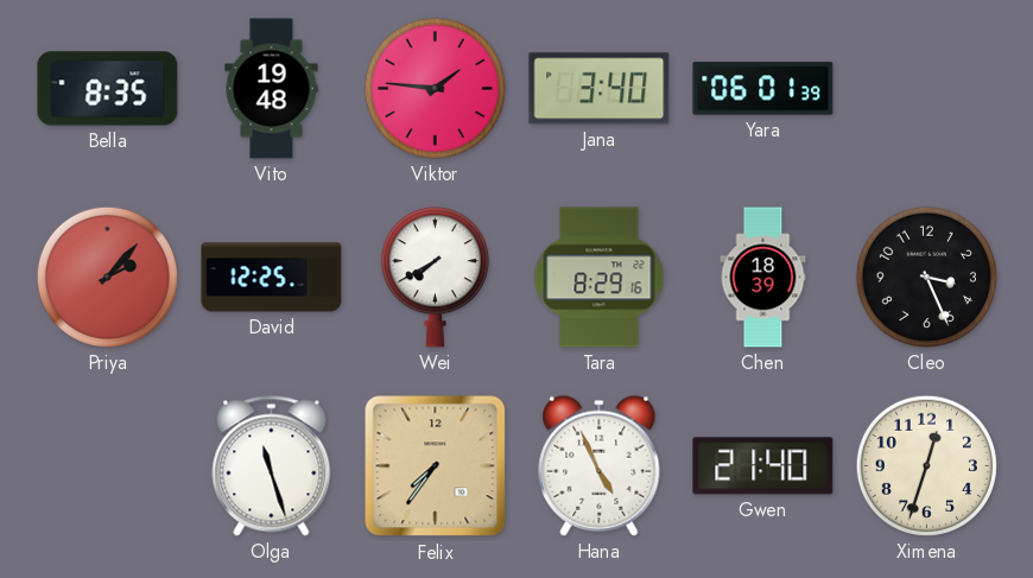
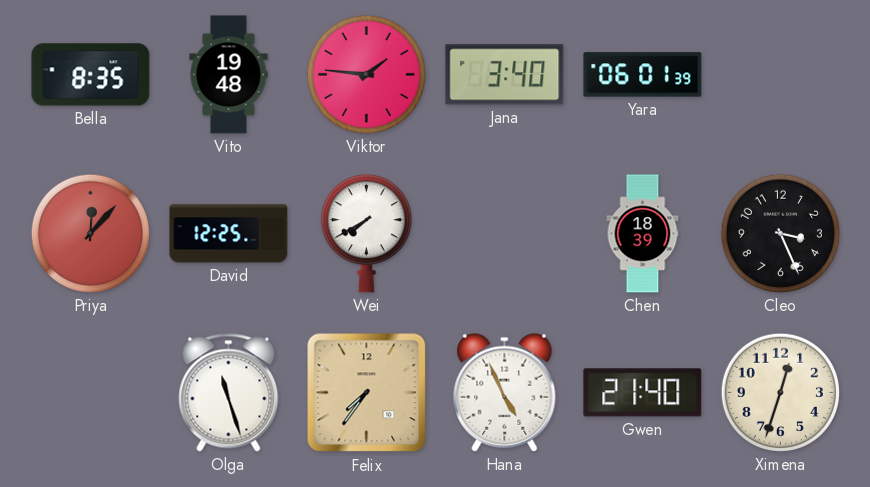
Priya: 2:07 -> 12:07
Tara: 8:29 -> none
